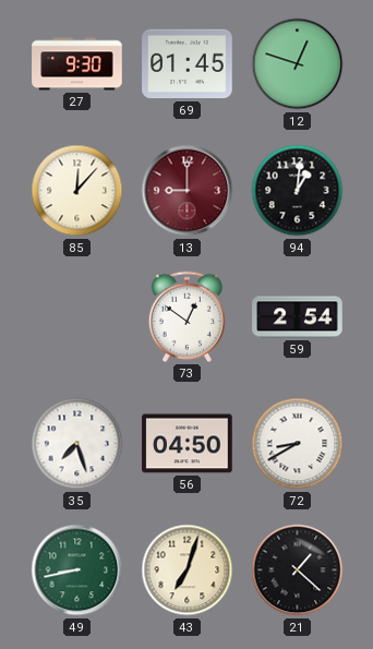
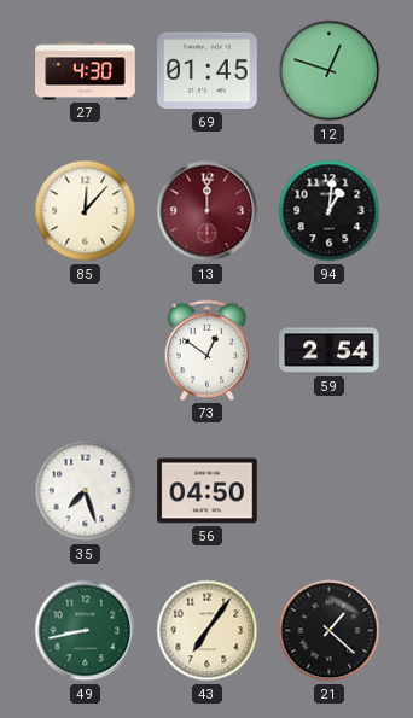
27: 9:30 -> 4:30
13: 9:00 -> 12:00
72: 8:40 -> none
43: 7:03 -> 7:06
